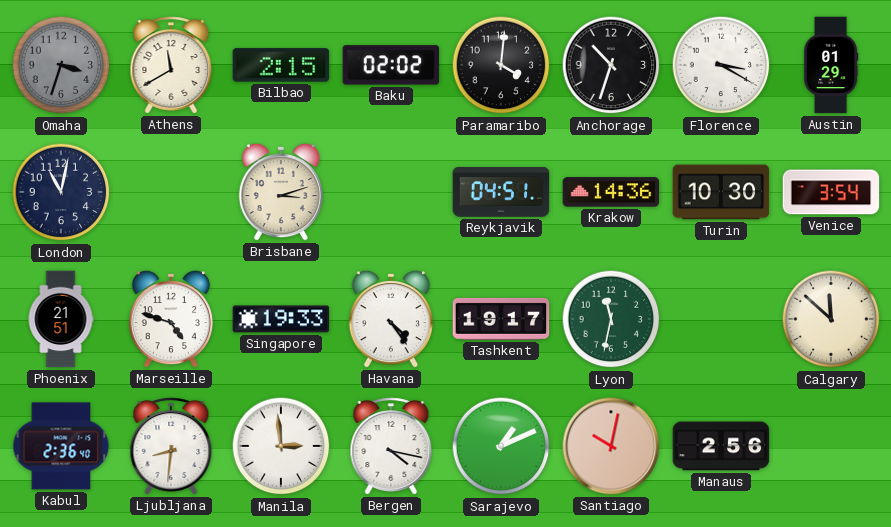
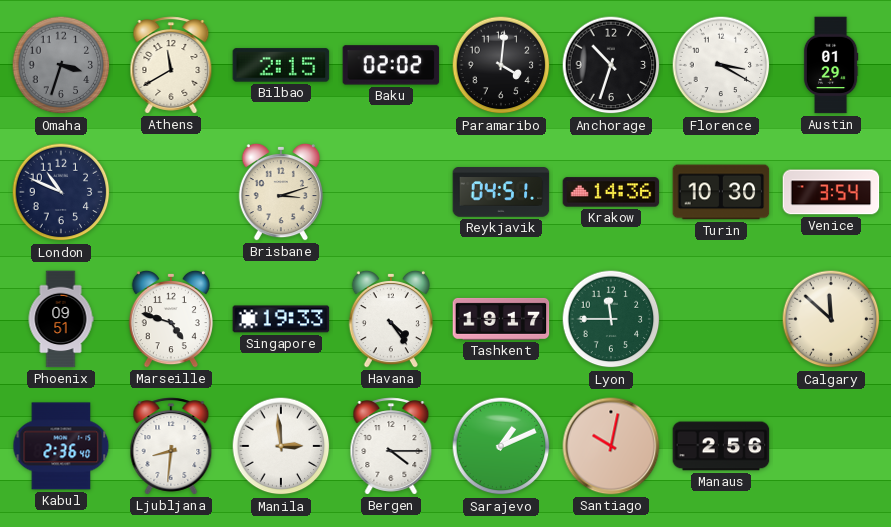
London: 11:02 -> 10:49
Phoenix: 21:51 -> 09:51
Lyon: 11:32 -> 11:45
Bergen: 4:17 -> 4:15
